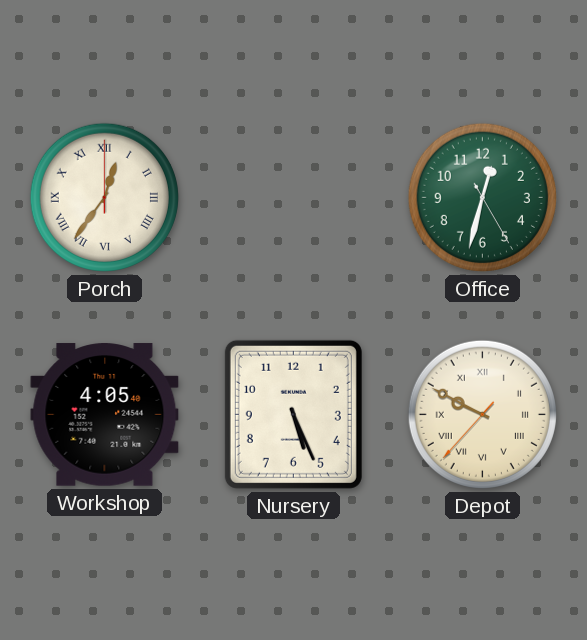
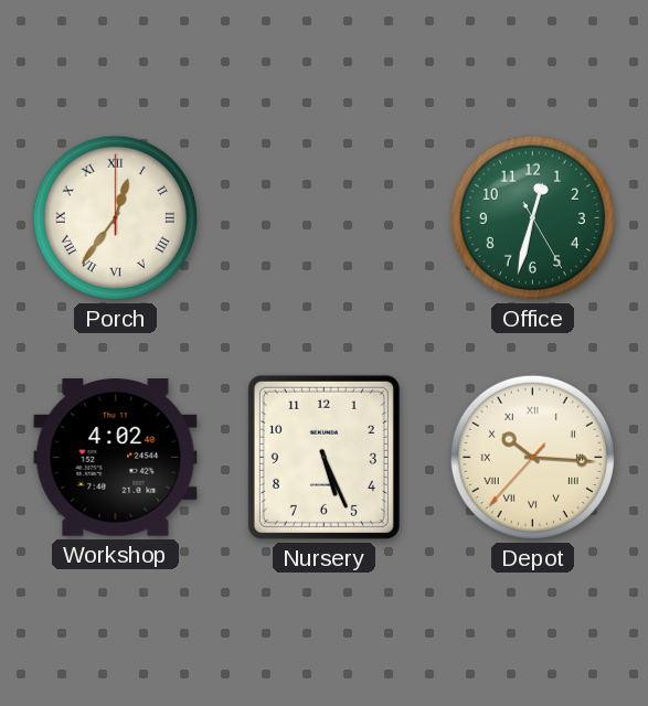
Workshop: 4:05 -> 4:02
Depot: 9:49 -> 10:15
